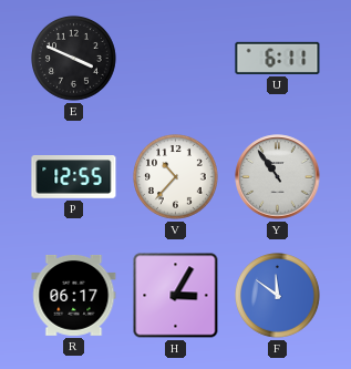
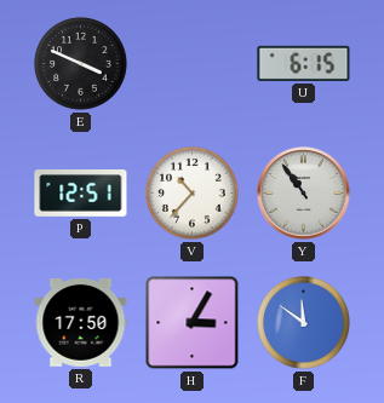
U: 6:11 -> 6:15
P: 12:55 -> 12:51
R: 06:17 -> 17:50
